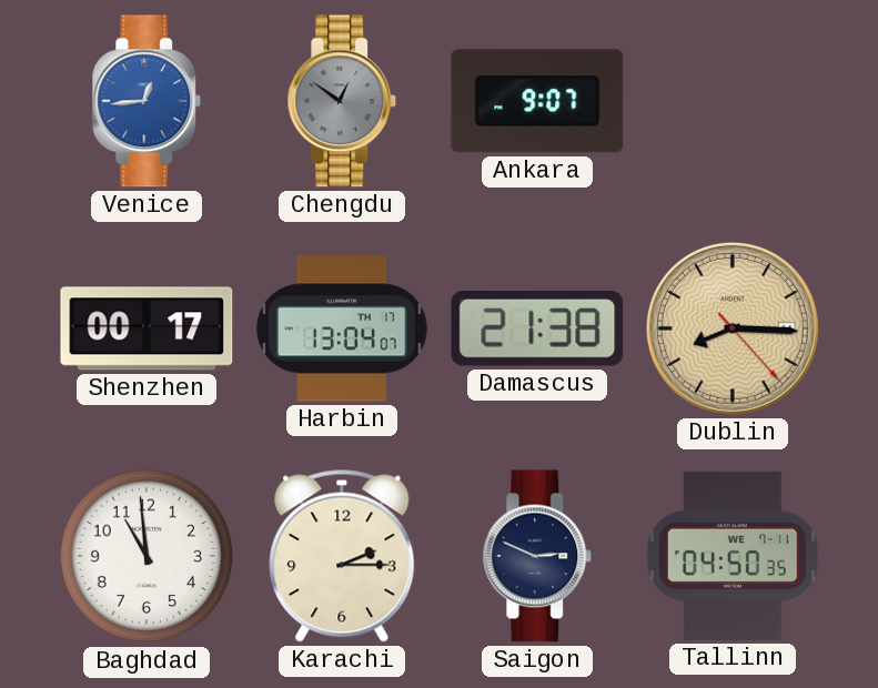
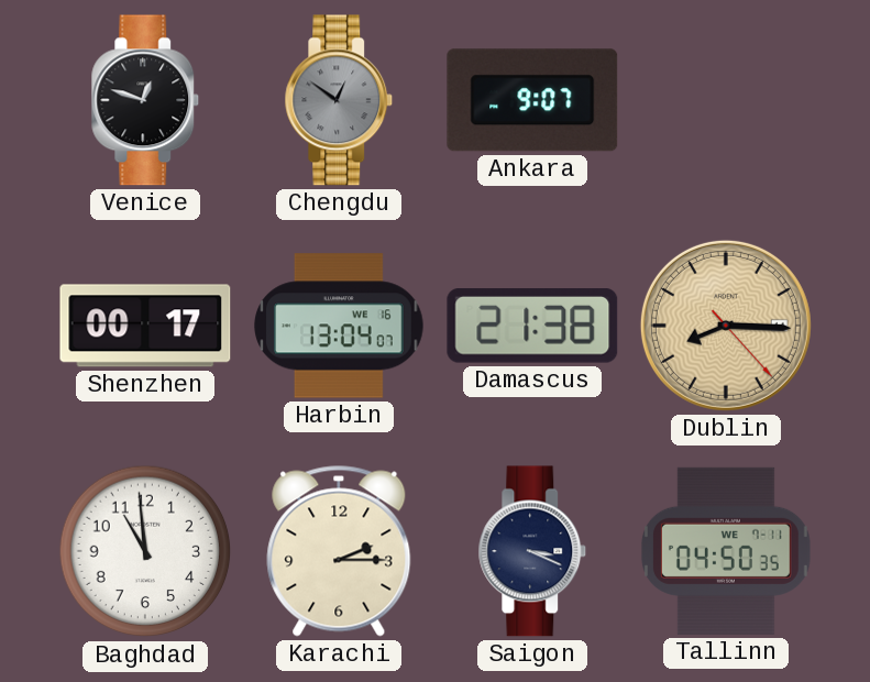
Venice: 12:44 -> 12:48
Venice dial: blue -> black
Harbin date: TH 17 -> WE 16
Saigon: 2:49 -> 3:19
